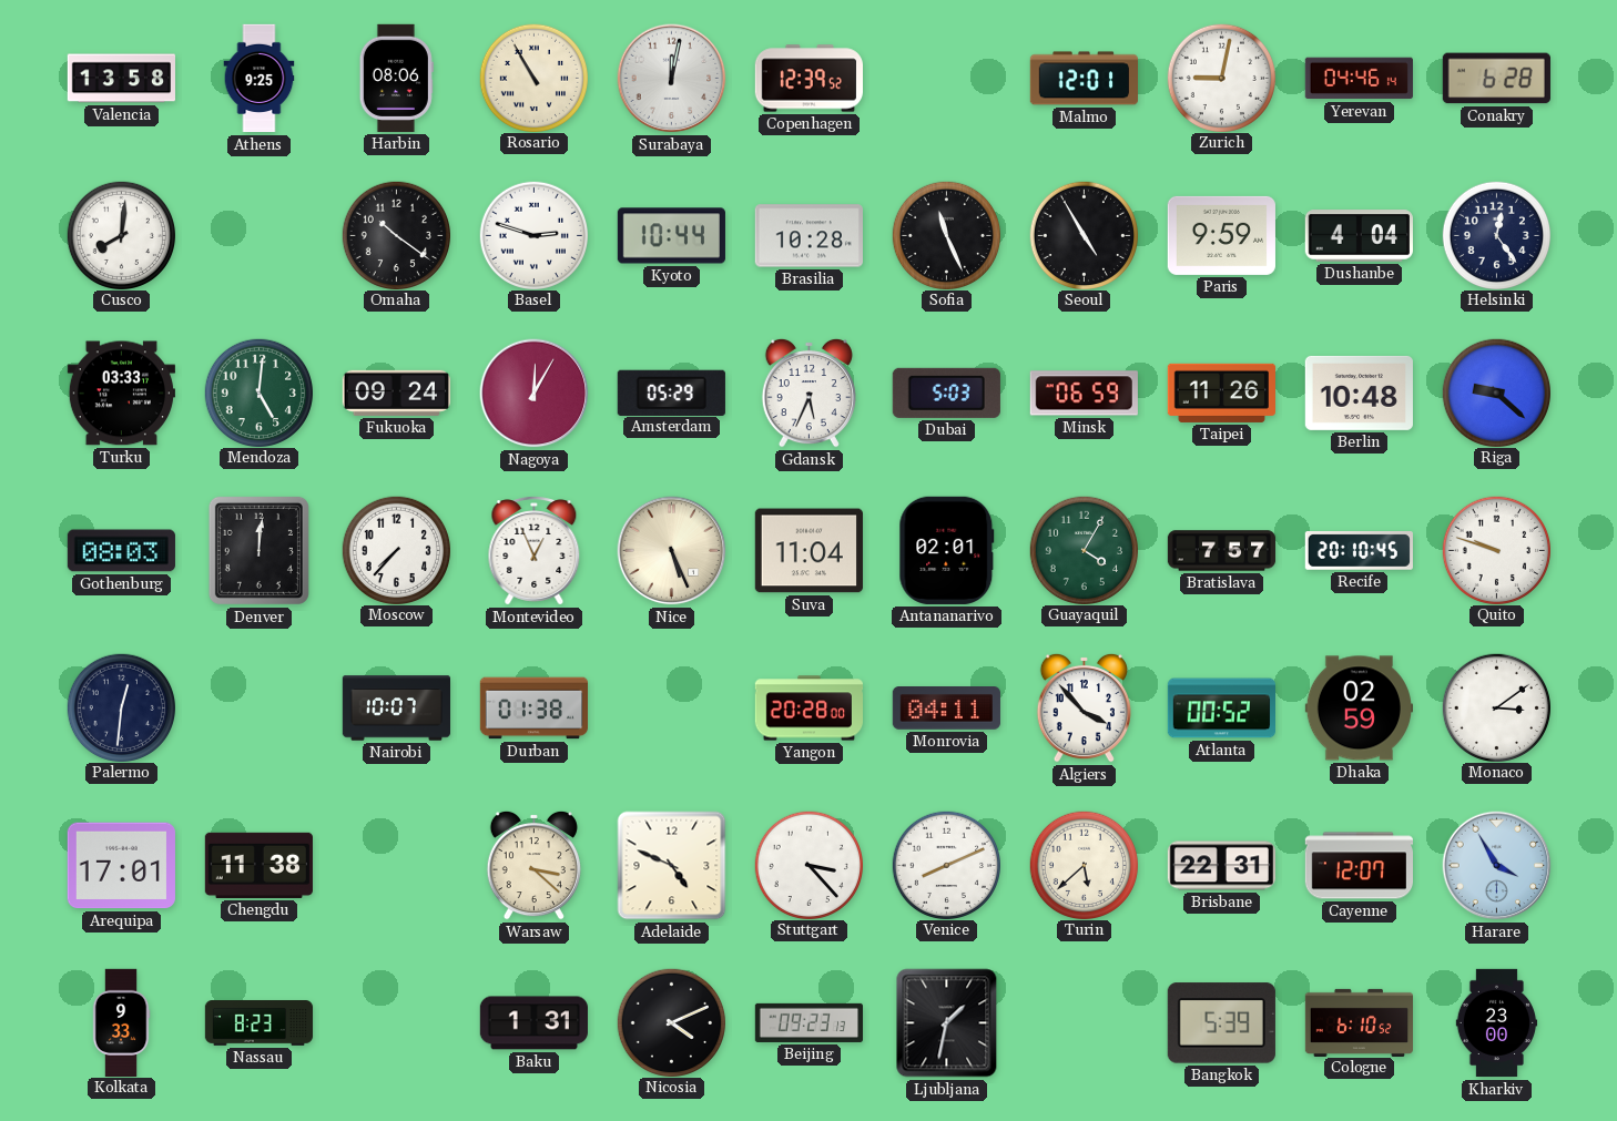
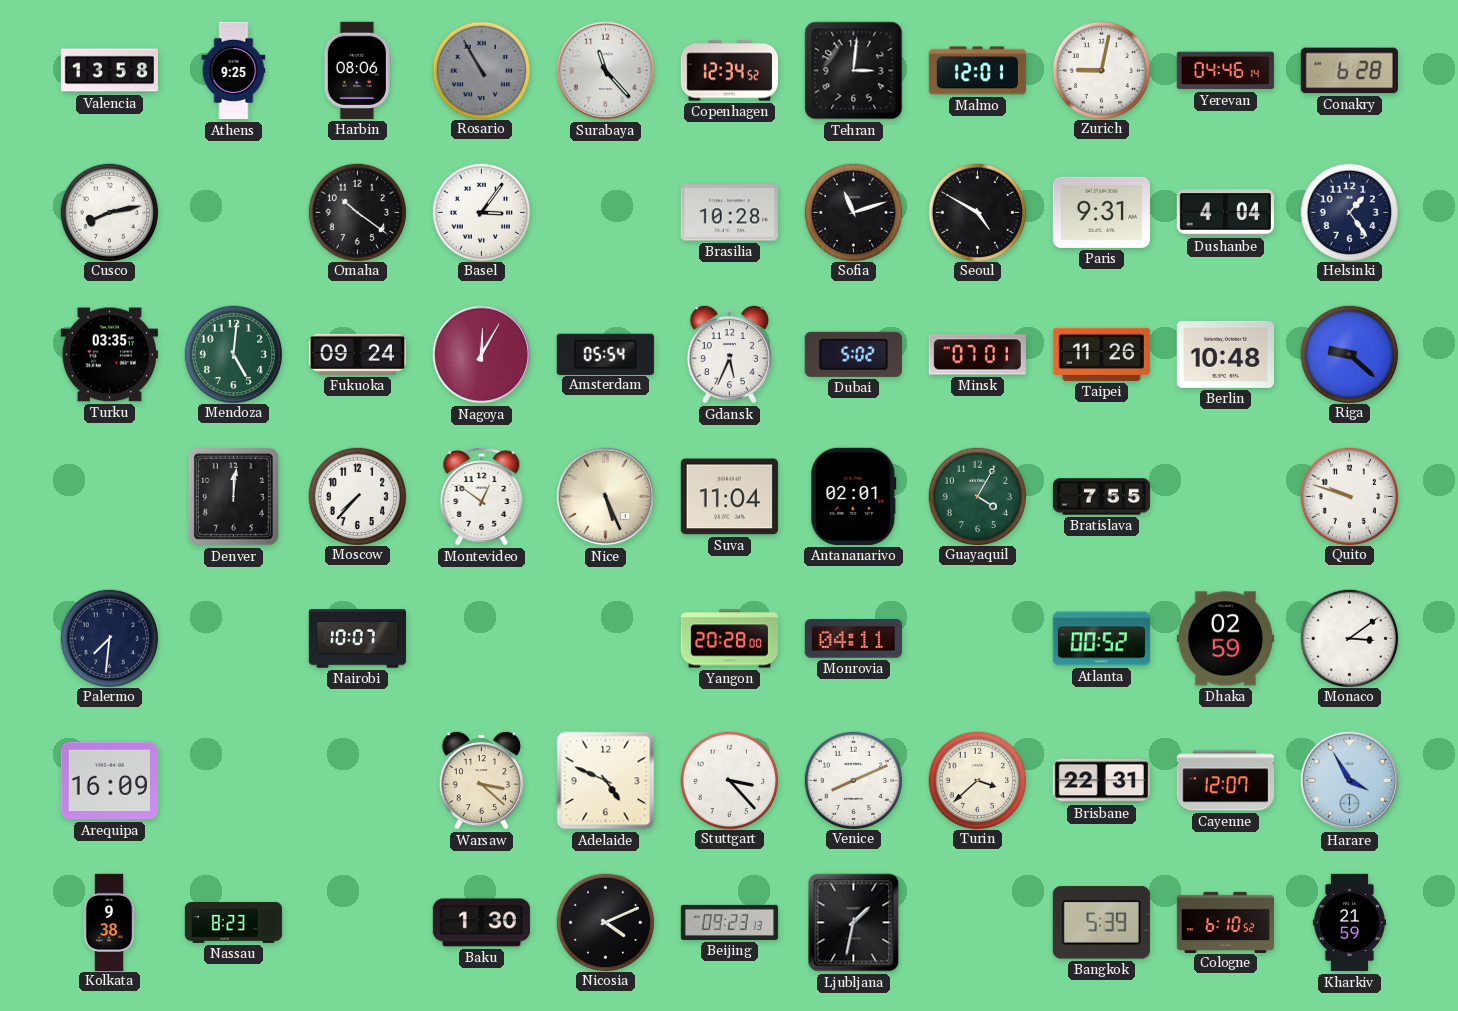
Rosario dial: cream -> grey
Surabaya: 12:02 -> 11:23
Copenhagen: 12:39 -> 12:34
Tehran: none -> 3:01
Cusco: 8:01 -> 8:13
Basel: 2:48 -> 3:06
Kyoto: 10:44 -> none
Sofia: 11:26 -> 11:12
Seoul: 4:55 -> 4:50
Paris: 9:59 -> 9:31
Helsinki: 12:24 -> 1:24
Turku: 03:33 -> 03:35
Amsterdam: 05:29 -> 05:54
Dubai: 5:03 -> 5:02
Minsk: 06:59 -> 07:01
Gothenburg: 08:03 -> none
Montevideo: 12:56 -> 12:51
Bratislava: 7:57 -> 7:55
Recife: 20:10 -> none
Palermo: 12:31 -> 7:31
Durban: 01:38 -> none
Algiers: 3:53 -> none
Arequipa: 17:01 -> 16:09
Chengdu: 11:38 -> none
Turin: 5:38 -> 3:38
Kolkata: 9:33 -> 9:38
Baku: 1:31 -> 1:30
Kharkiv: 23:00 -> 21:59
